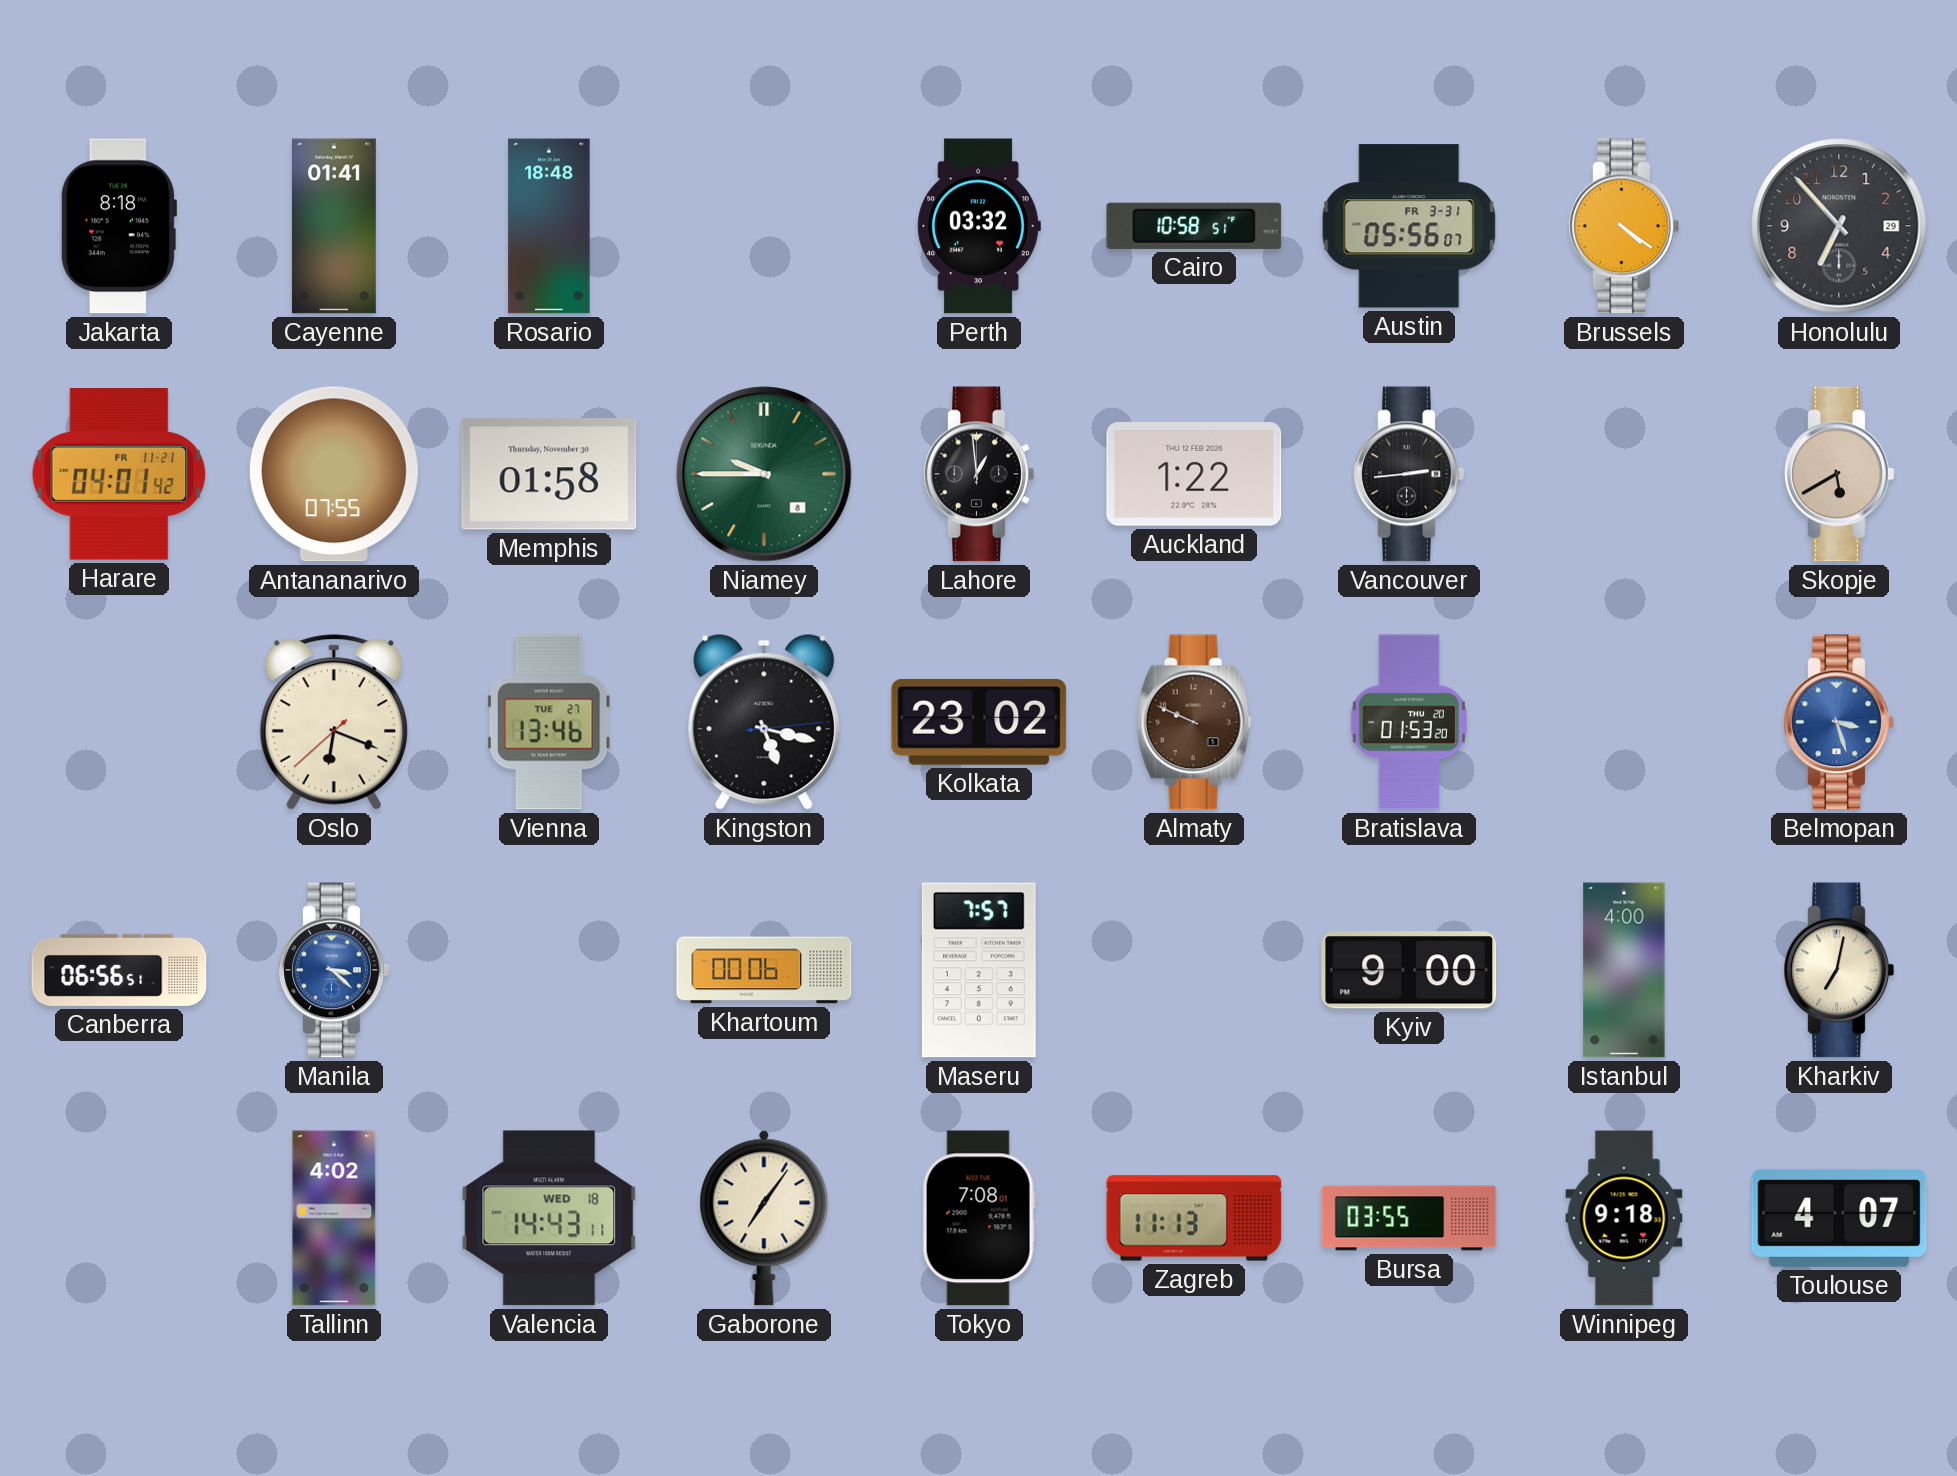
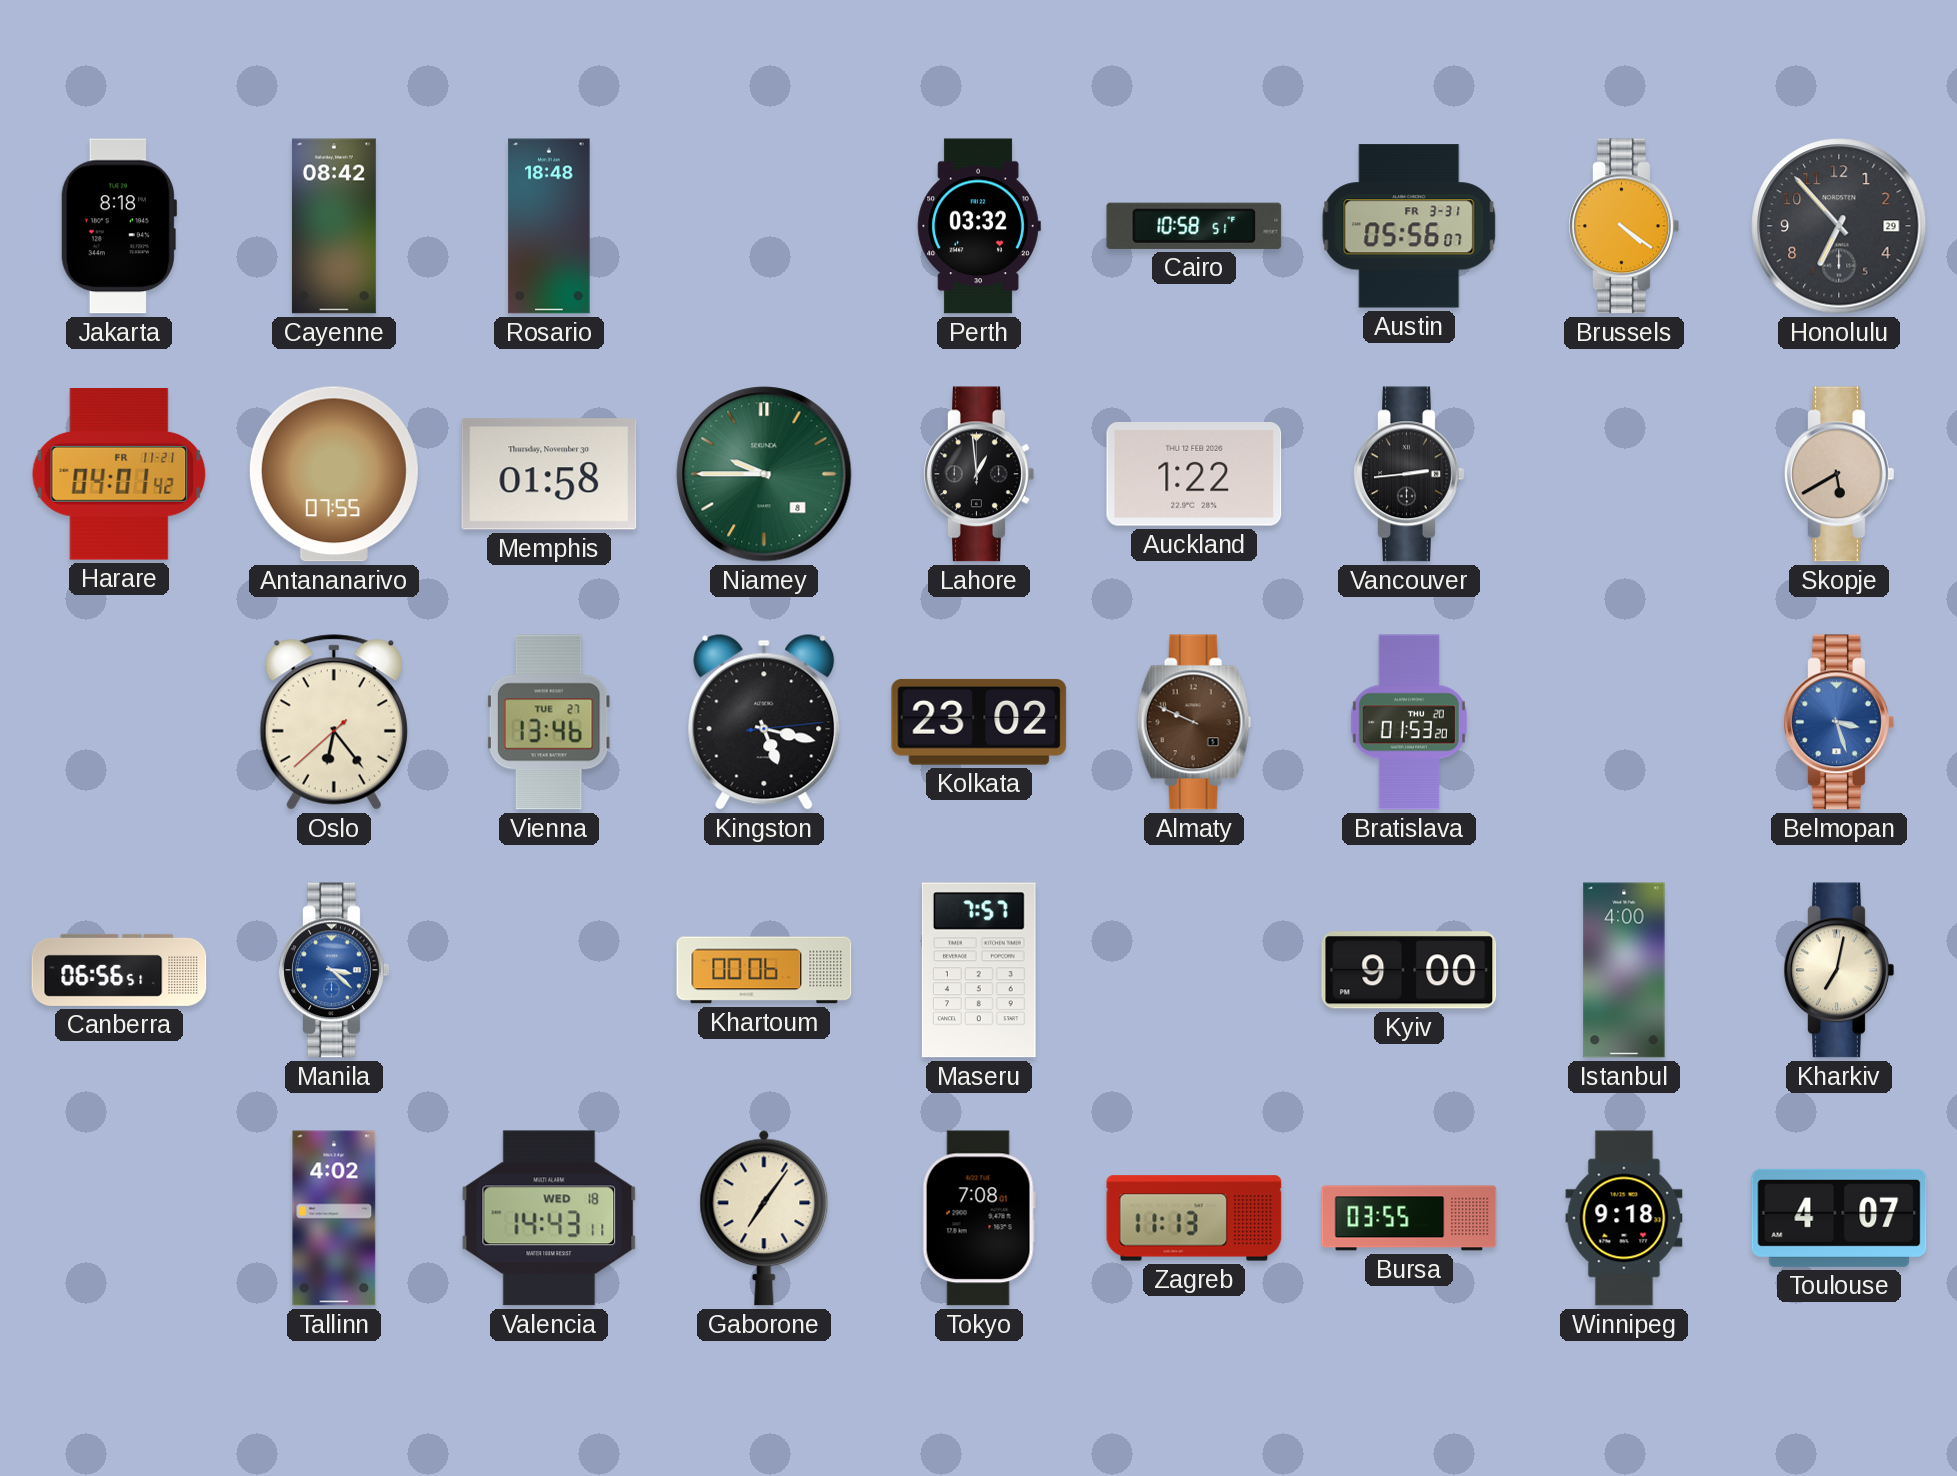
Cayenne: 01:41 -> 08:42
Oslo: 6:18 -> 6:23
